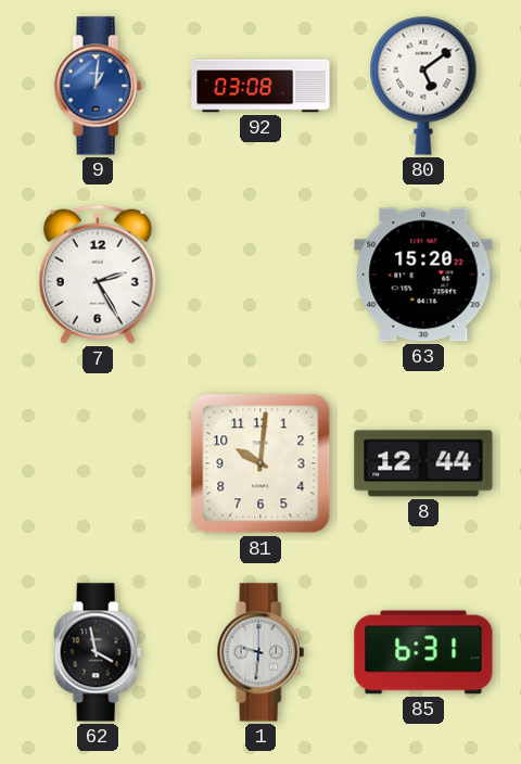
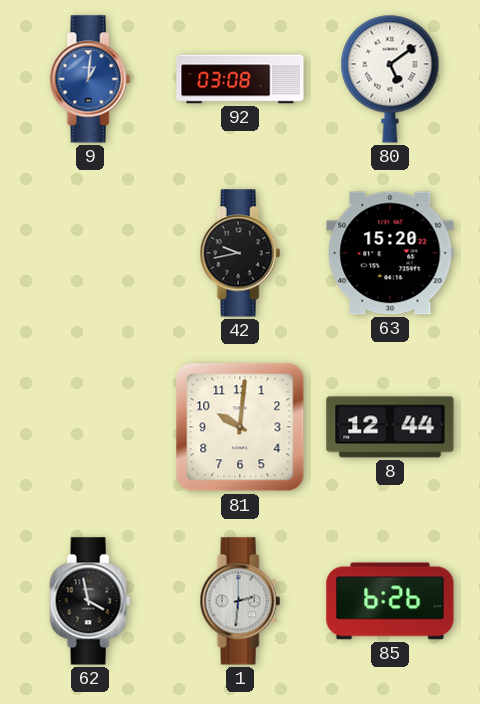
7: 2:25 -> none
42: none -> 9:43
1: 9:31 -> 2:31
85: 6:31 -> 6:26
